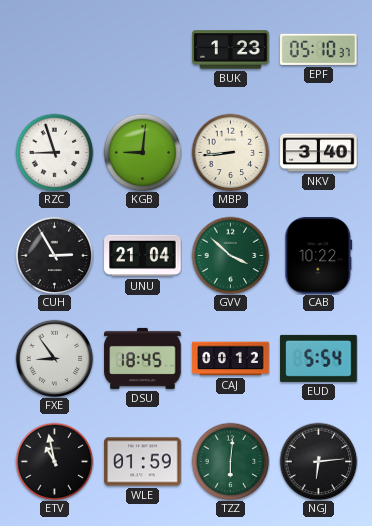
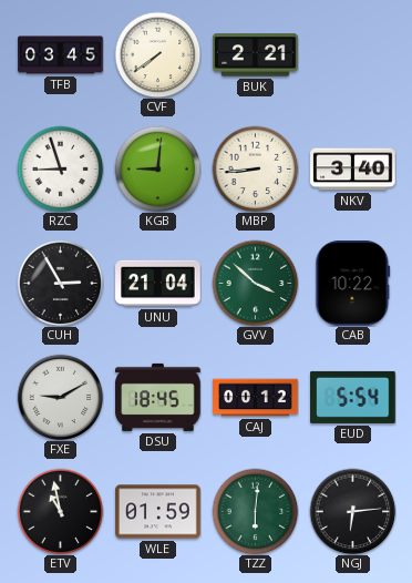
TFB: none -> 03:45
CVF: none -> 7:39
BUK: 1:23 -> 2:21
EPF: 05:10 -> none
FXE: 8:54 -> 9:10
